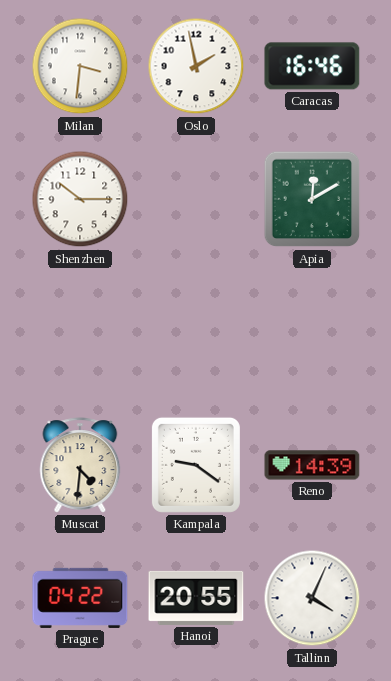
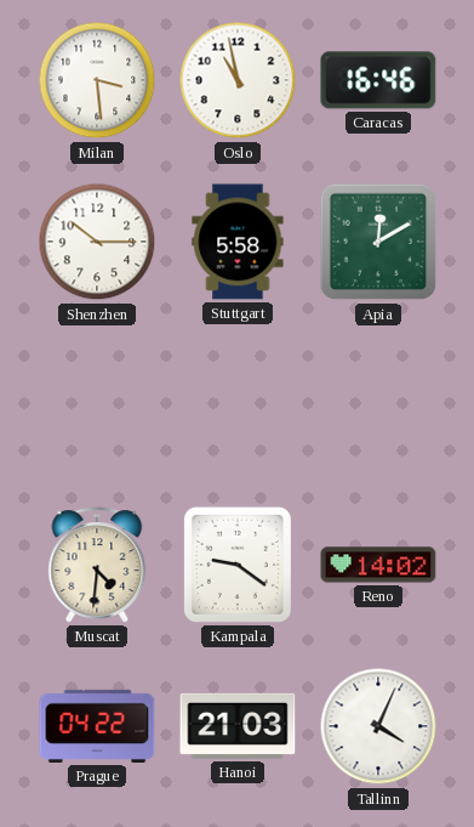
Milan: 3:31 -> 3:29
Oslo: 1:58 -> 10:58
Stuttgart: none -> 5:58
Reno: 14:39 -> 14:02
Hanoi: 20:55 -> 21:03
